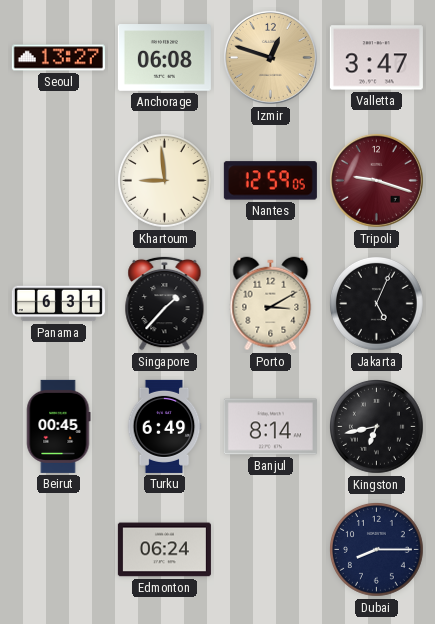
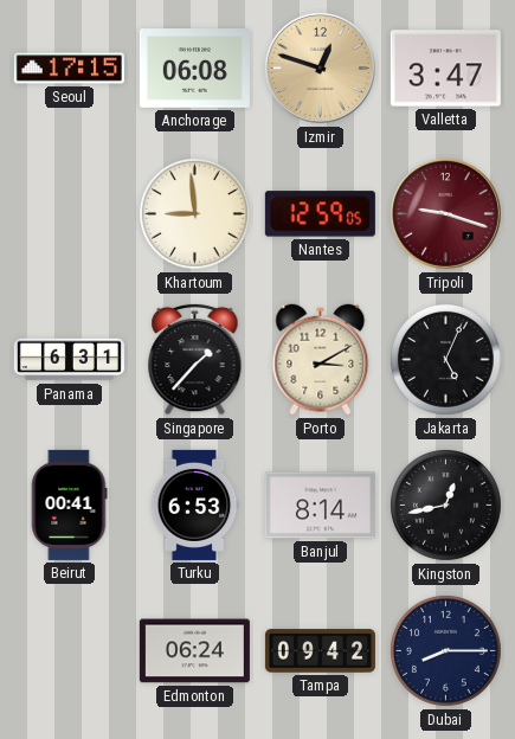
Seoul: 13:27 -> 17:15
Beirut: 00:45 -> 00:41
Turku: 6:49 -> 6:53
Kingston: 6:43 -> 12:43
Tampa: none -> 09:42
